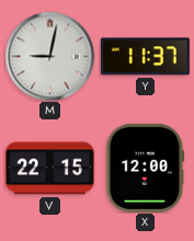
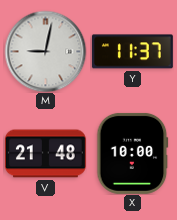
V: 22:15 -> 21:48
X: 12:00 -> 10:00
